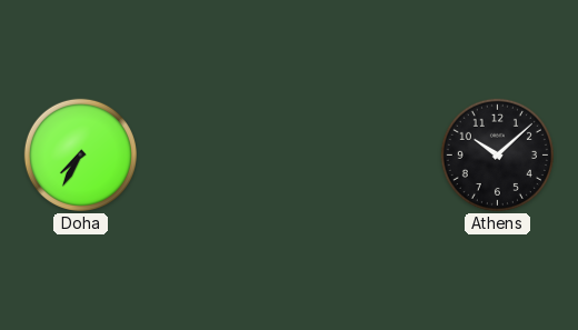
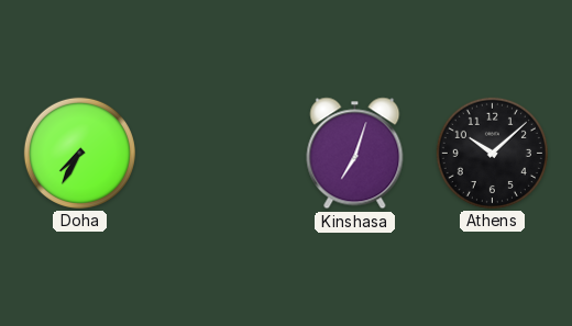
Kinshasa: none -> 7:03
